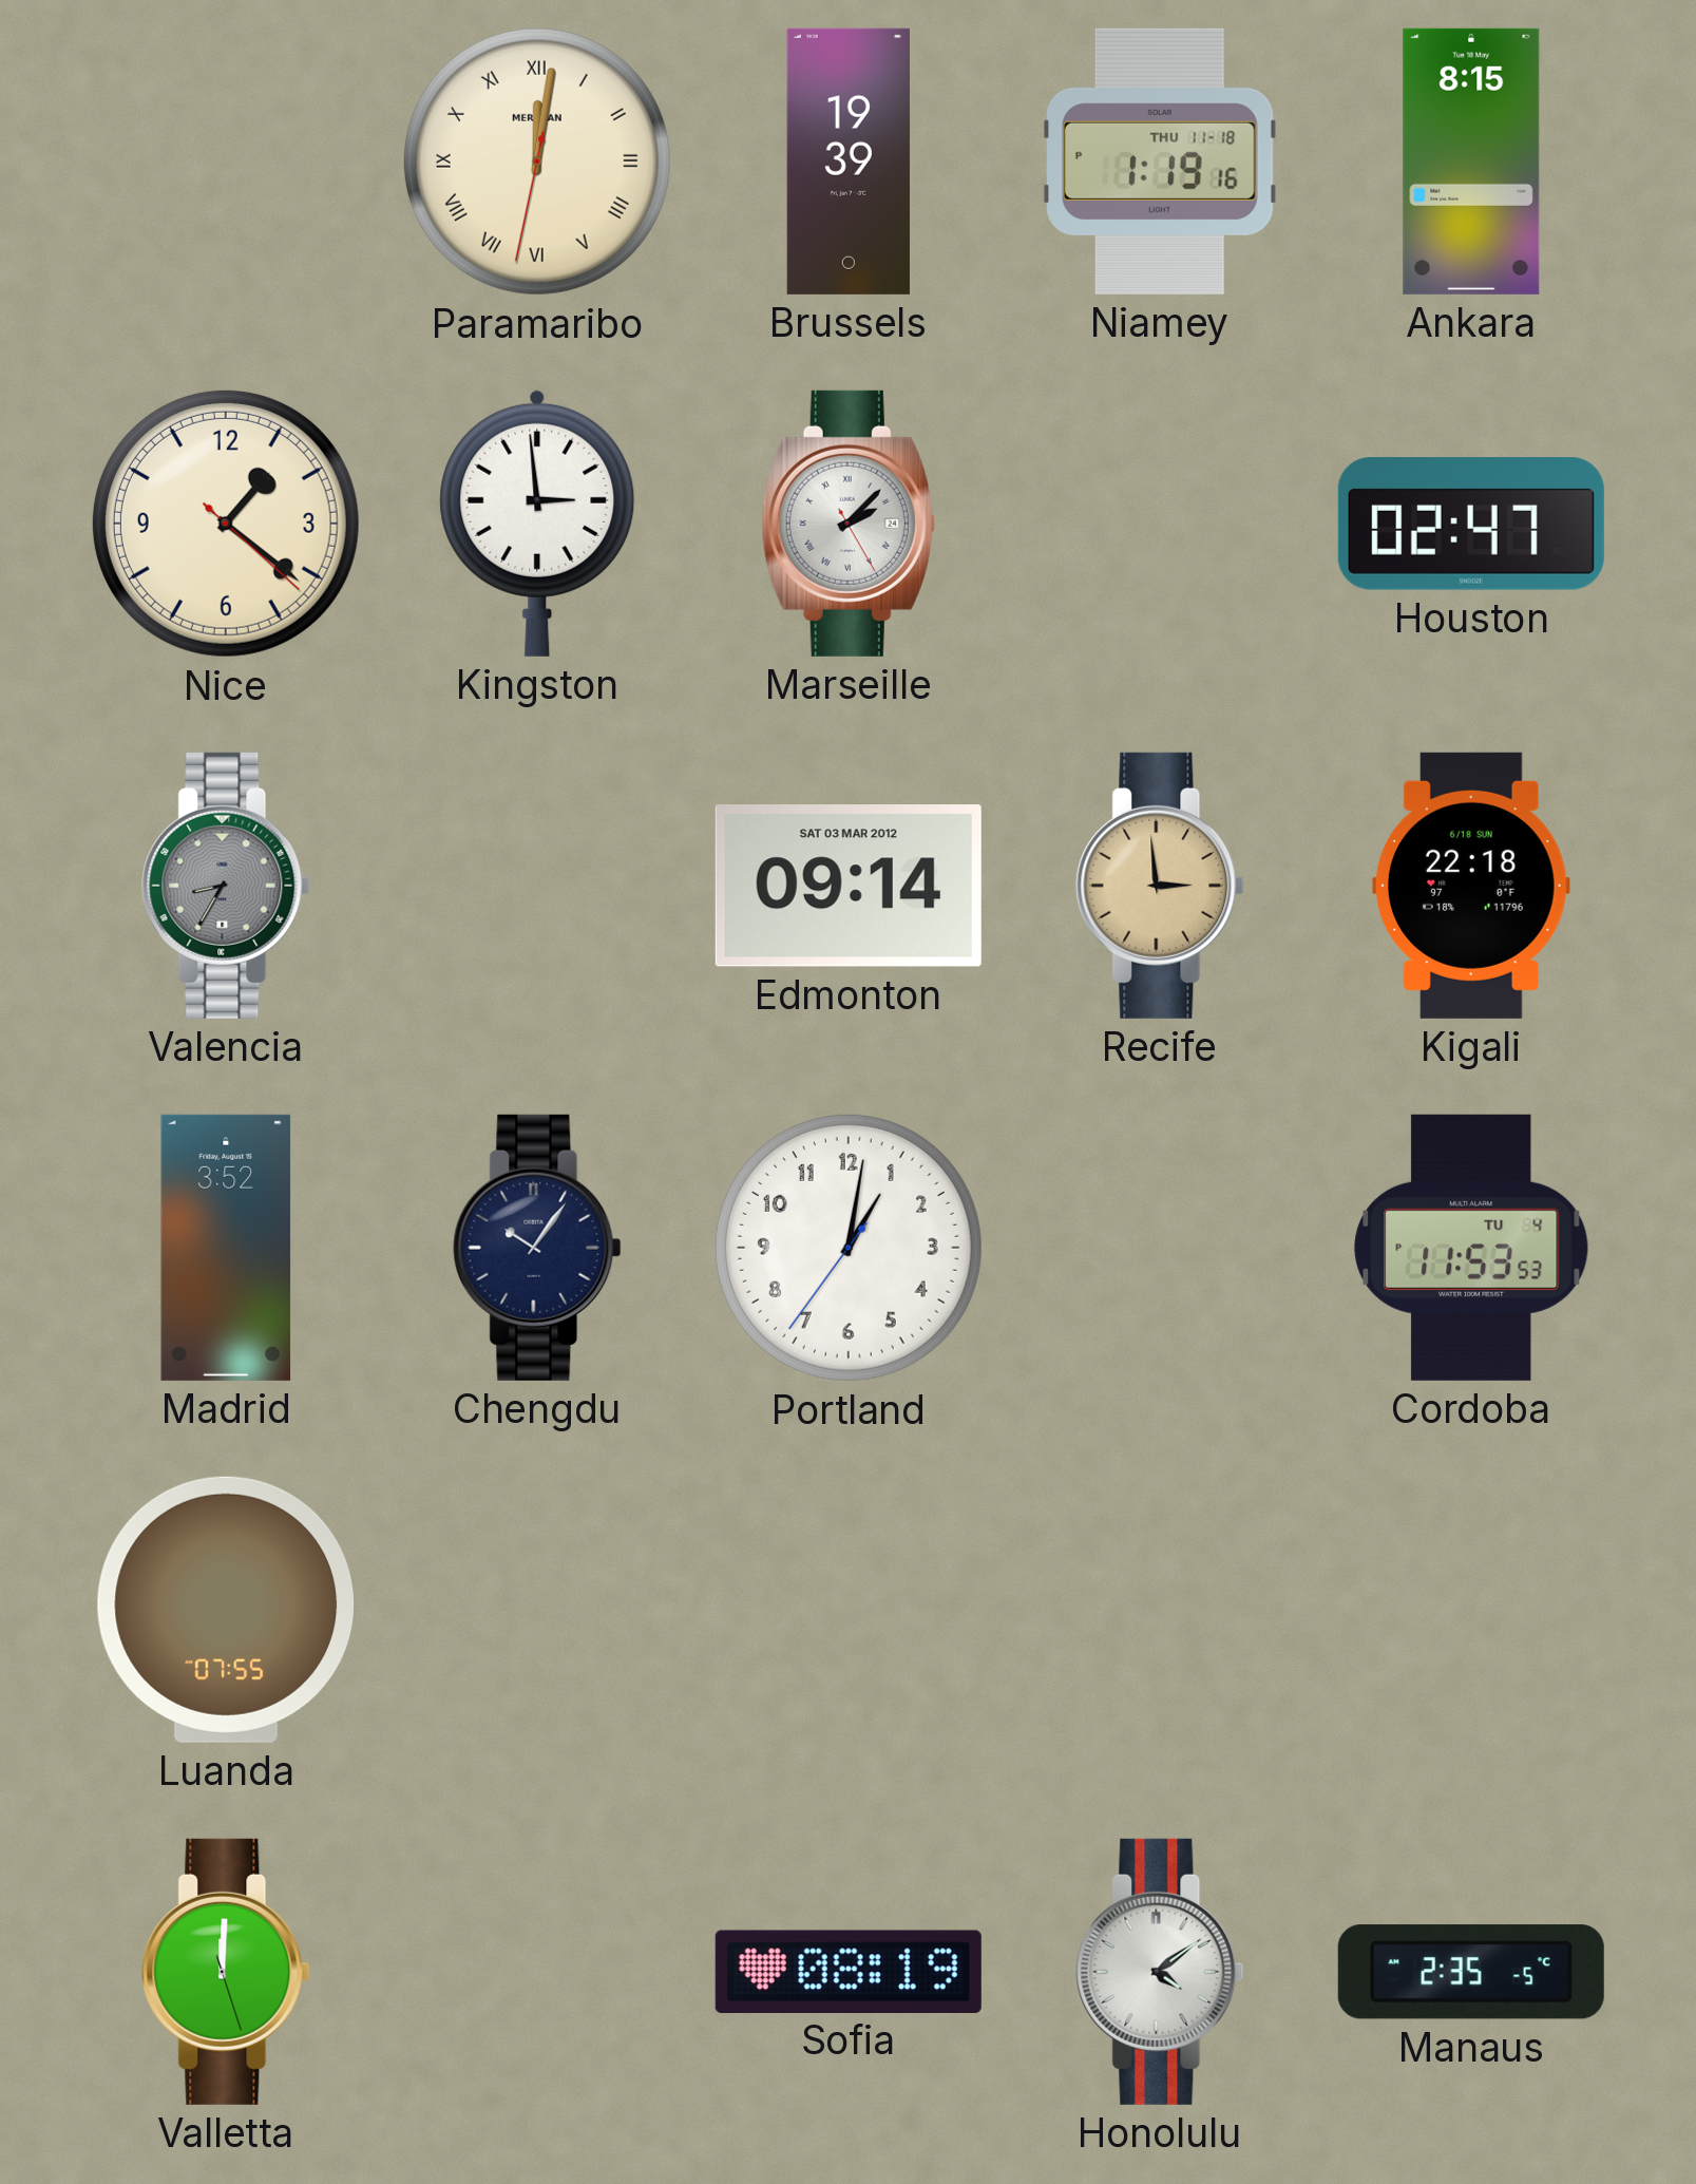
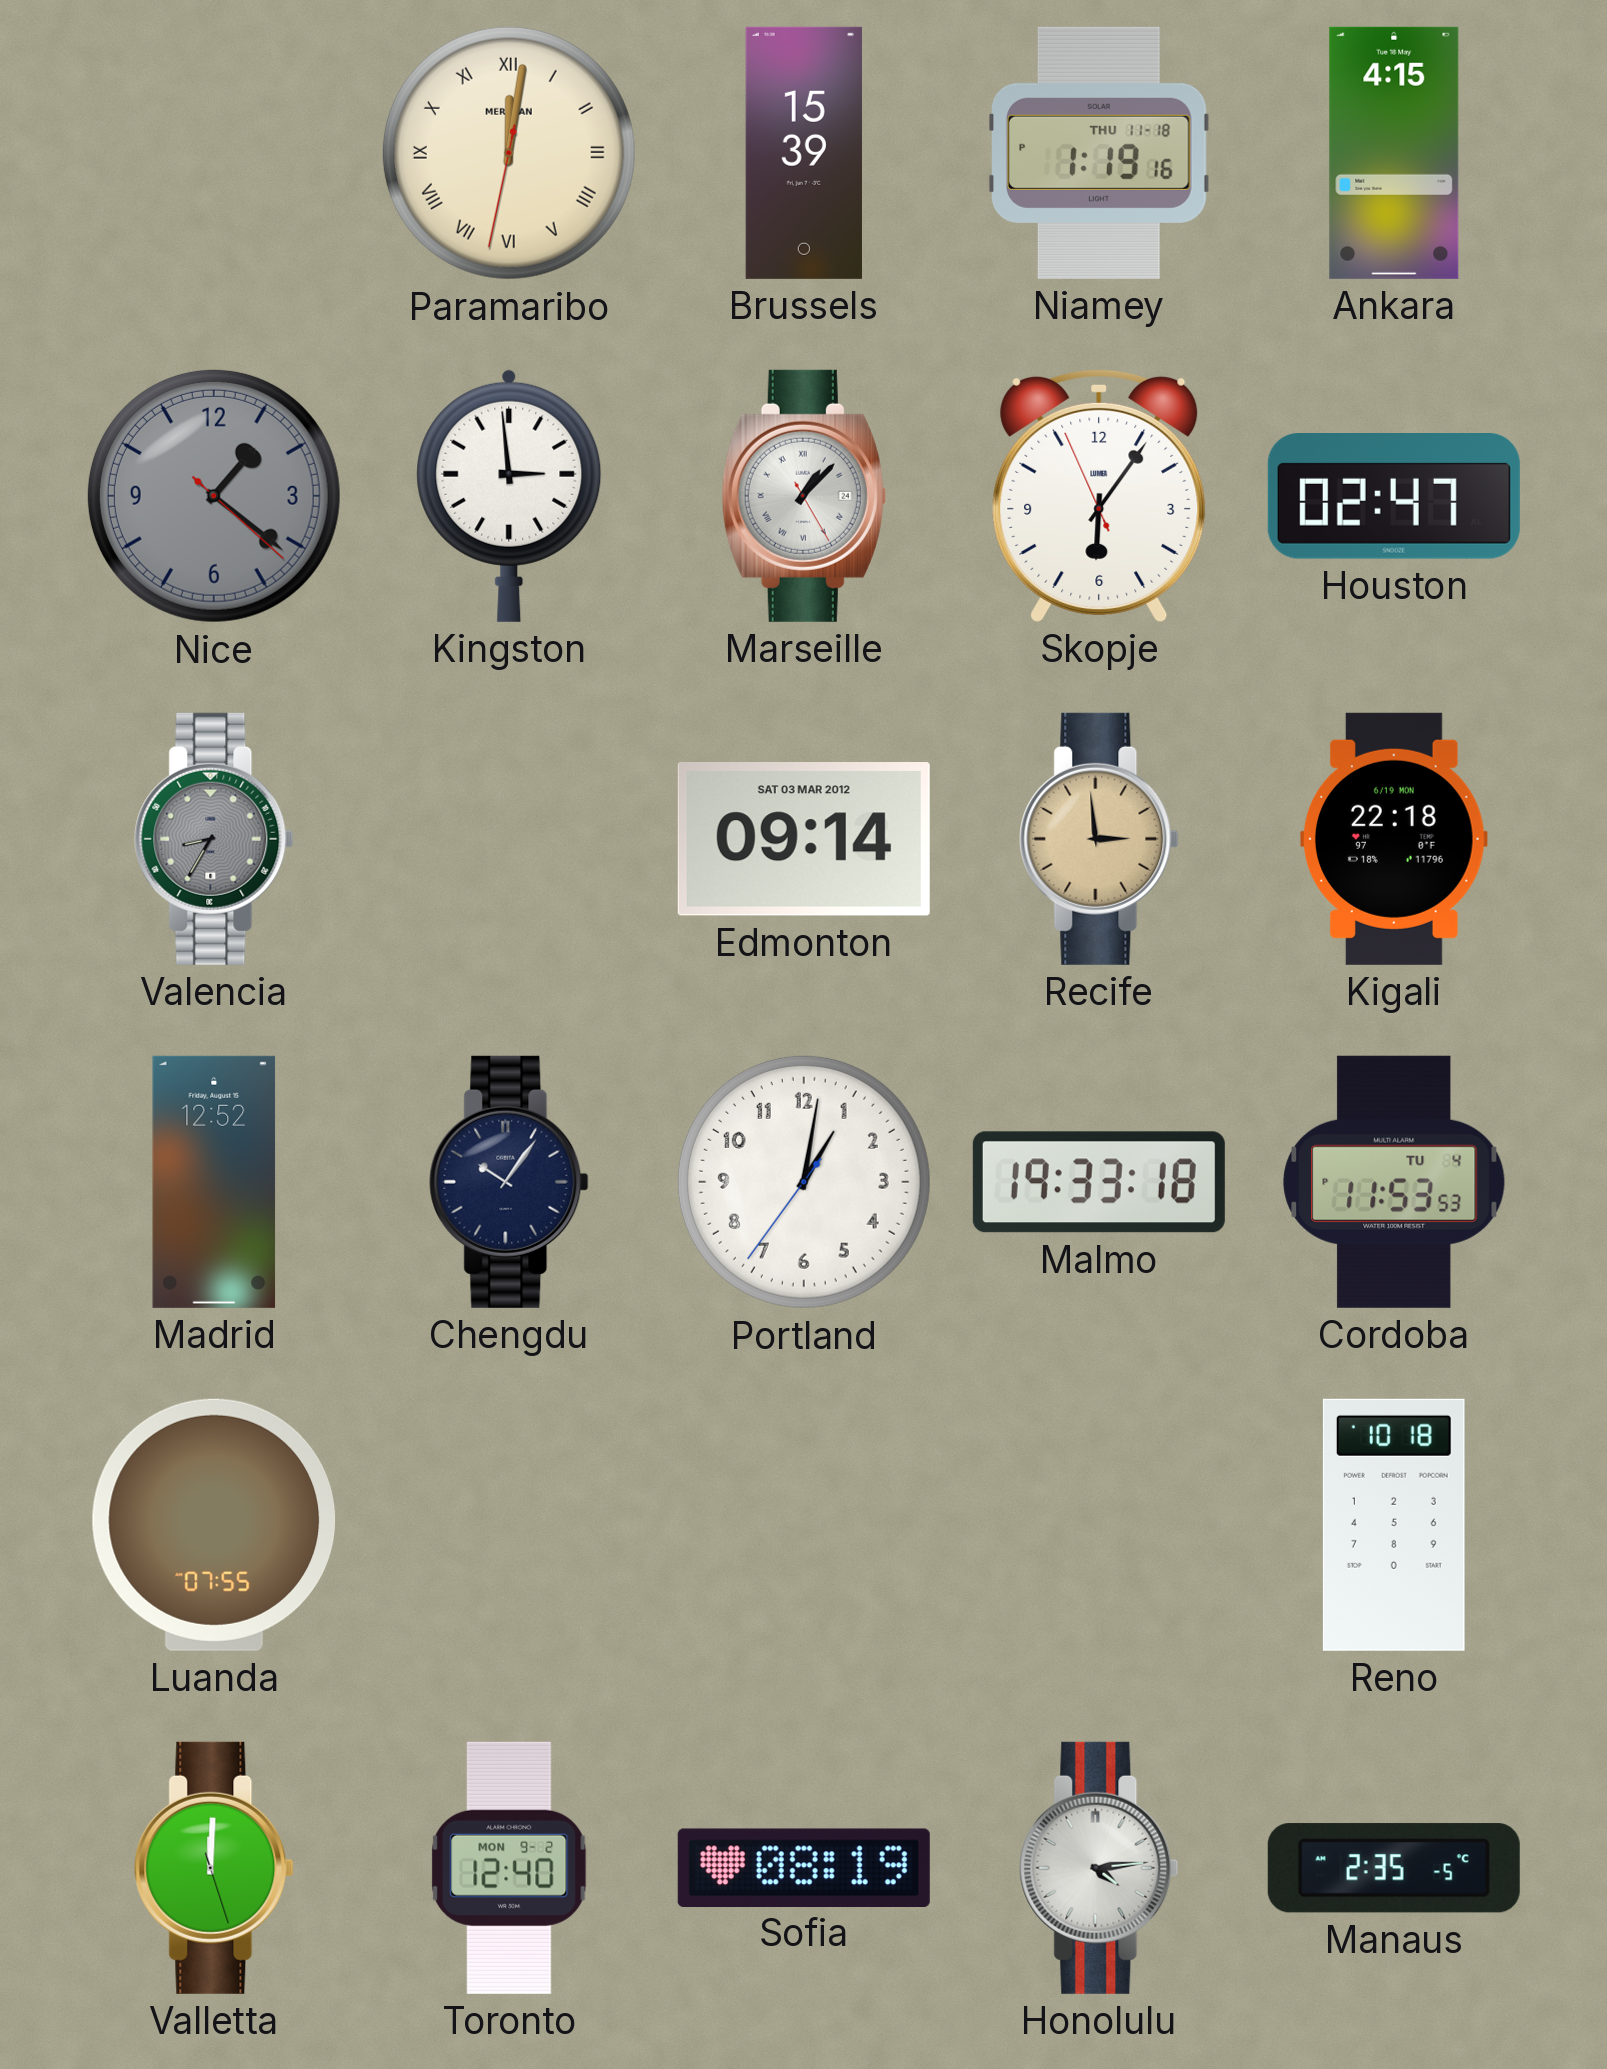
Brussels: 19:39 -> 15:39
Ankara: 8:15 -> 4:15
Nice dial: cream -> grey
Marseille: 2:07 -> 1:07
Skopje: none -> 6:05
Kigali date: 6/18 SUN -> 6/19 MON
Madrid: 3:52 -> 12:52
Malmo: none -> 19:33
Reno: none -> 10:18
Toronto: none -> 12:40
Honolulu: 4:09 -> 4:14
